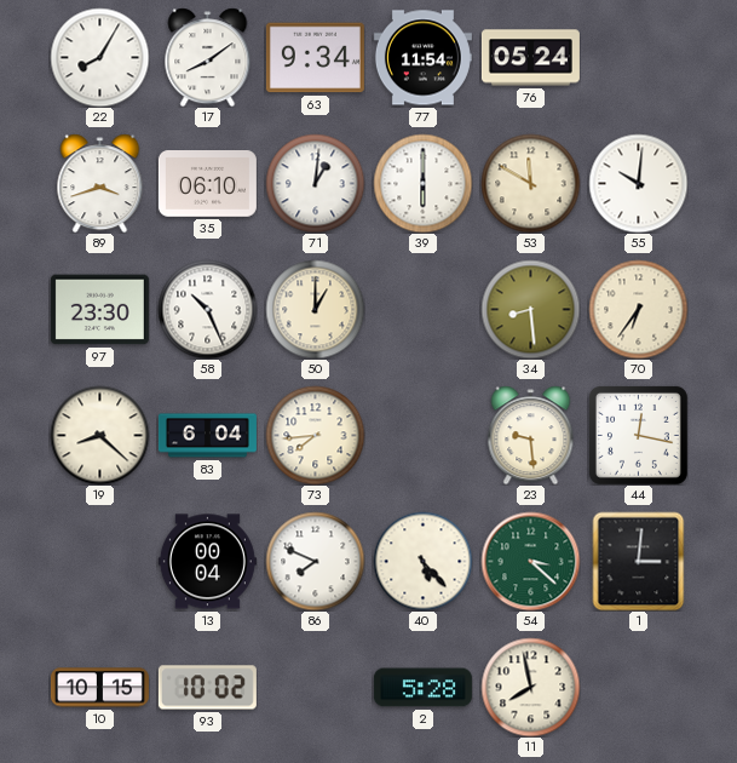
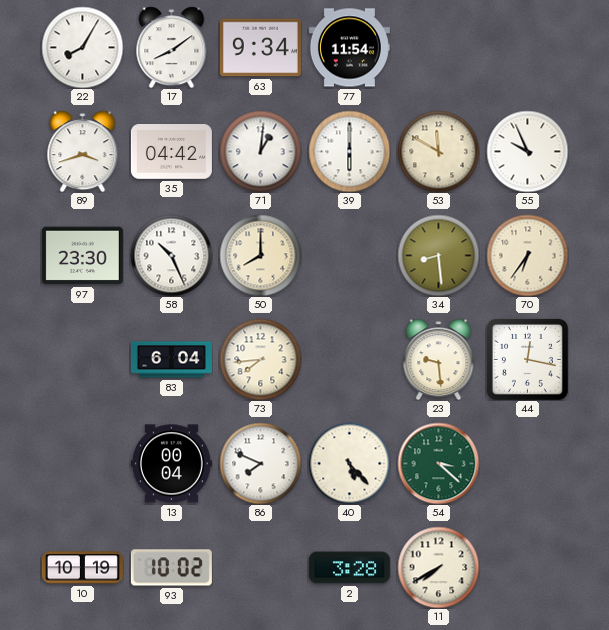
76: 05:24 -> none
35: 06:10 -> 04:42
55: 10:01 -> 9:56
50: 1:00 -> 8:00
19: 8:22 -> none
1: 3:01 -> none
10: 10:15 -> 10:19
2: 5:28 -> 3:28
11: 7:58 -> 7:40
